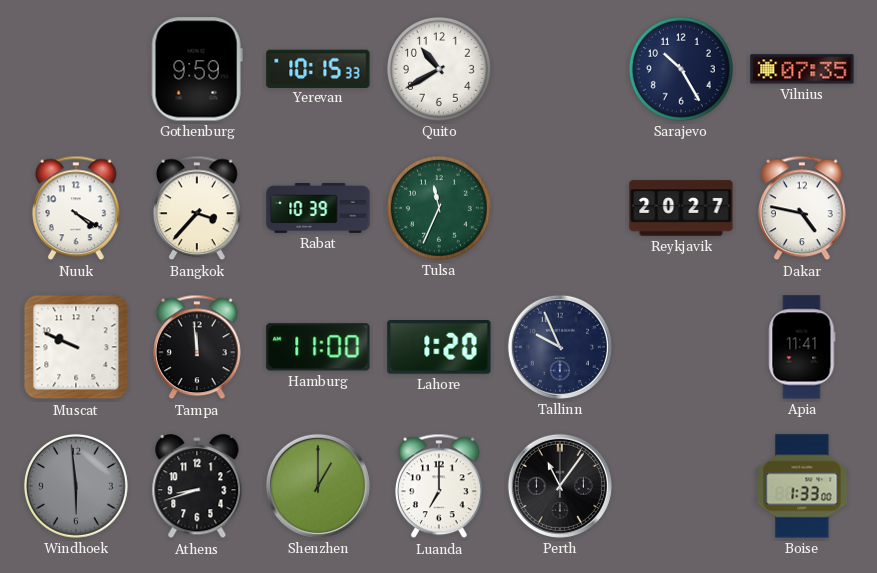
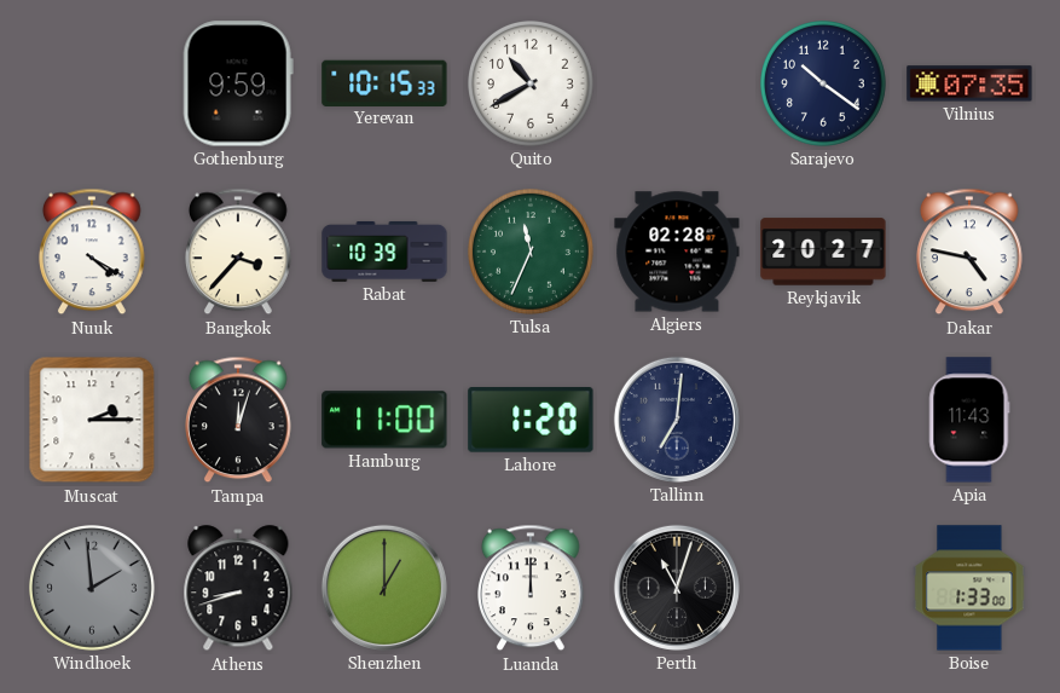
Sarajevo: 10:25 -> 10:21
Algiers: none -> 02:28
Muscat: 9:49 -> 2:15
Tampa: 11:59 -> 12:03
Tallinn: 9:56 -> 7:01
Apia: 11:41 -> 11:43
Windhoek: 5:59 -> 1:59
Luanda: 7:00 -> 12:00
Perth: 11:06 -> 11:03
